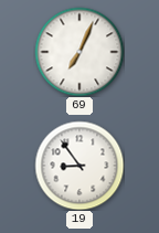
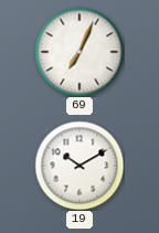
19: 8:54 -> 10:10
